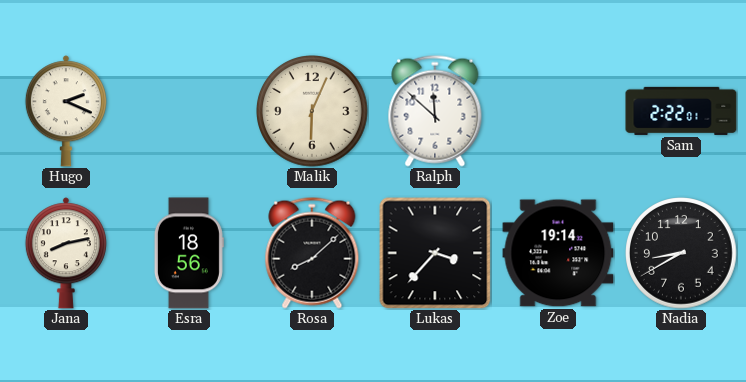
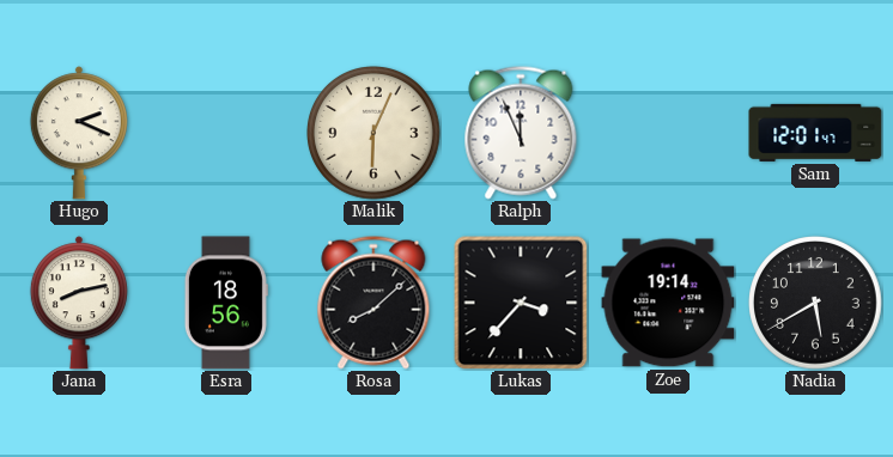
Ralph: 11:52 -> 11:56
Sam: 2:22 -> 12:01
Nadia: 8:40 -> 5:40
